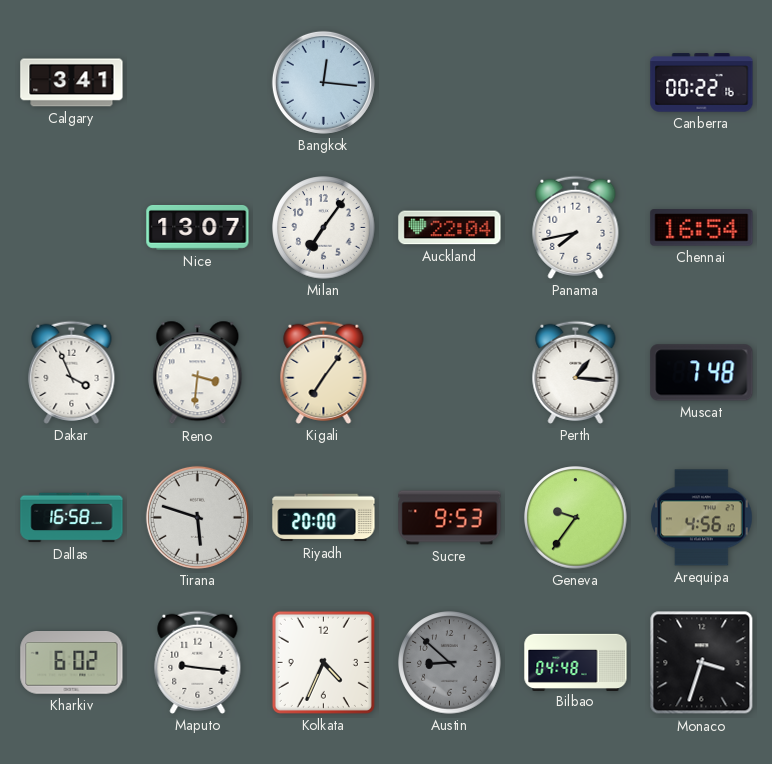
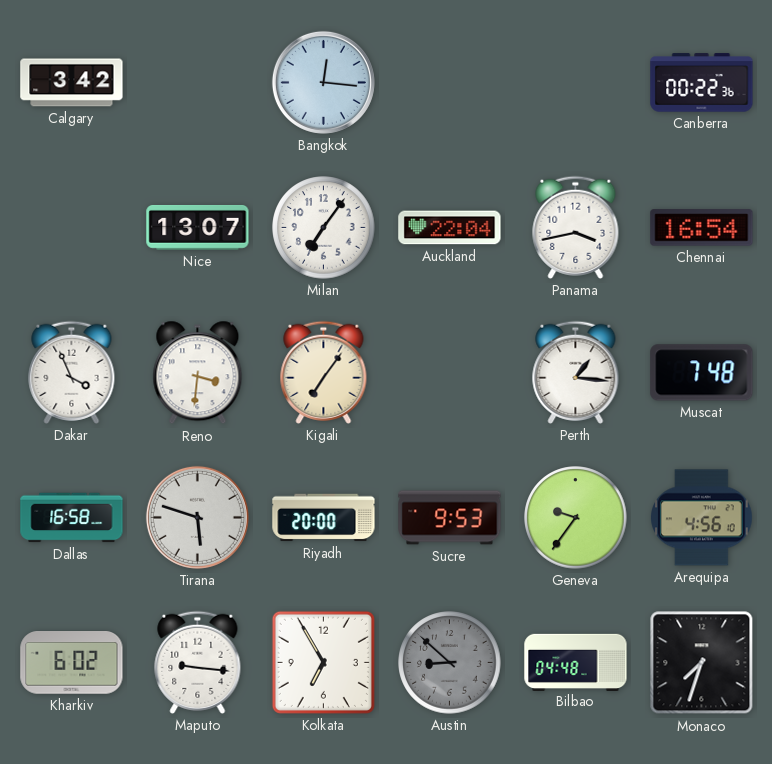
Calgary: 3:41 -> 3:42
Canberra: 00:22:16 -> 00:22:36
Panama: 7:43 -> 3:43
Kolkata: 4:34 -> 6:55
Monaco: 3:33 -> 7:33
